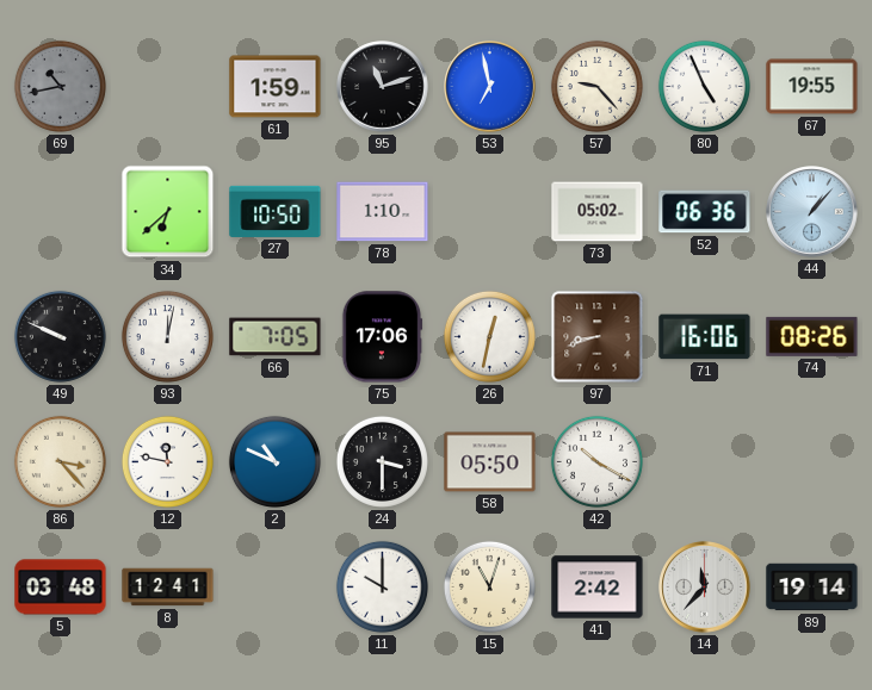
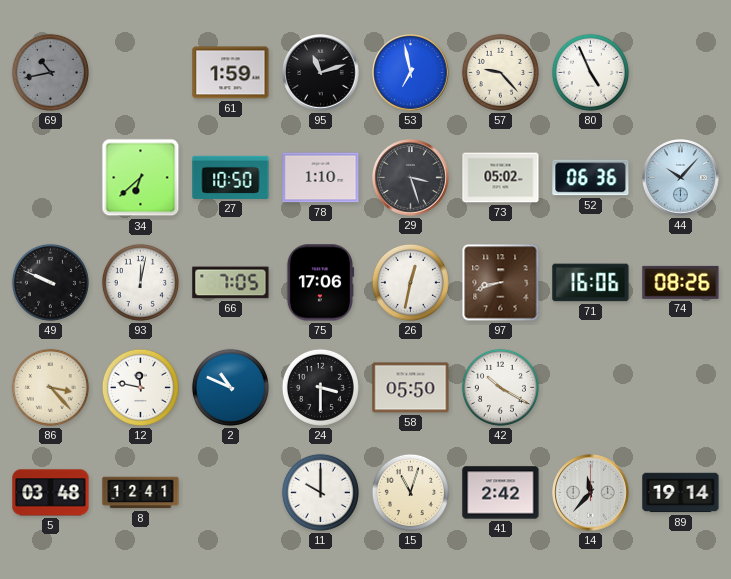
67: 19:55 -> none
29: none -> 3:27
44: 1:07 -> 10:07
